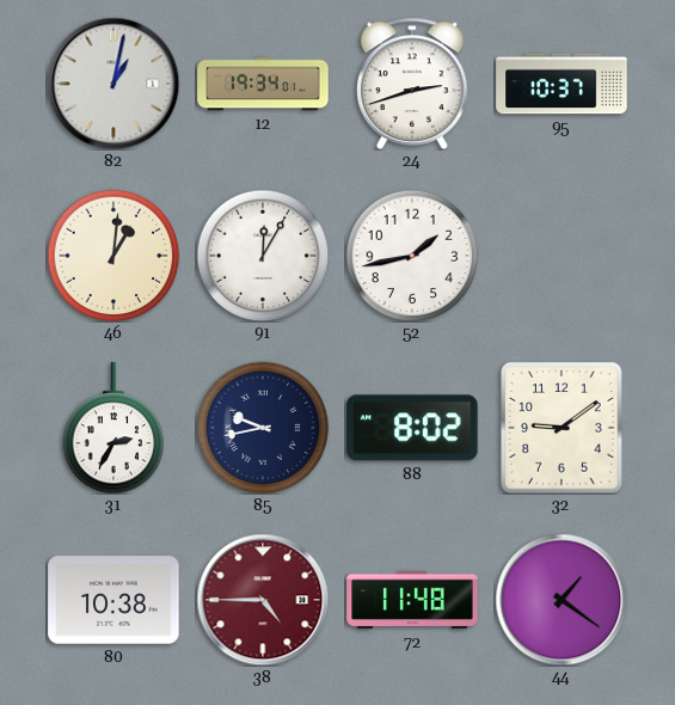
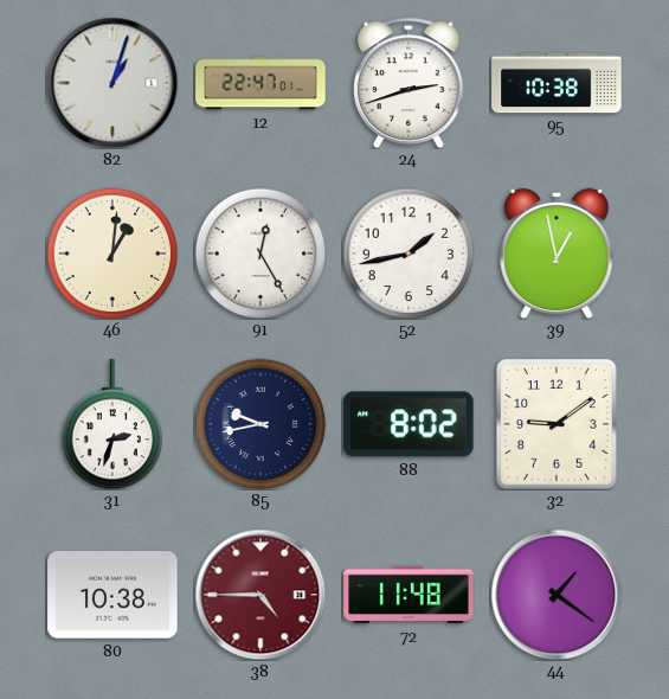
82: 1:02 -> 1:03
12: 19:34 -> 22:47
95: 10:37 -> 10:38
91: 12:05 -> 12:25
39: none -> 12:58
31: 2:35 -> 2:33
